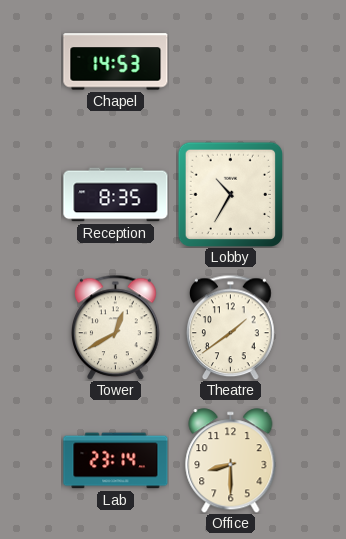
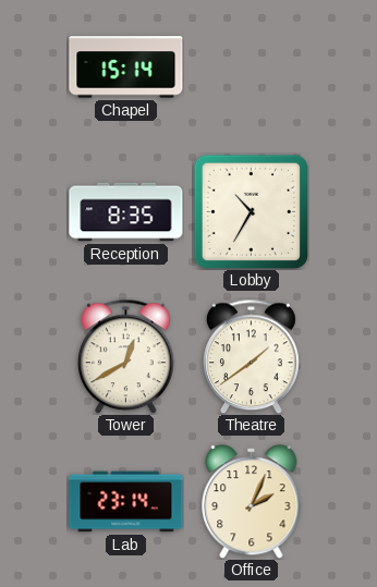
Chapel: 14:53 -> 15:14
Office: 8:30 -> 2:04
